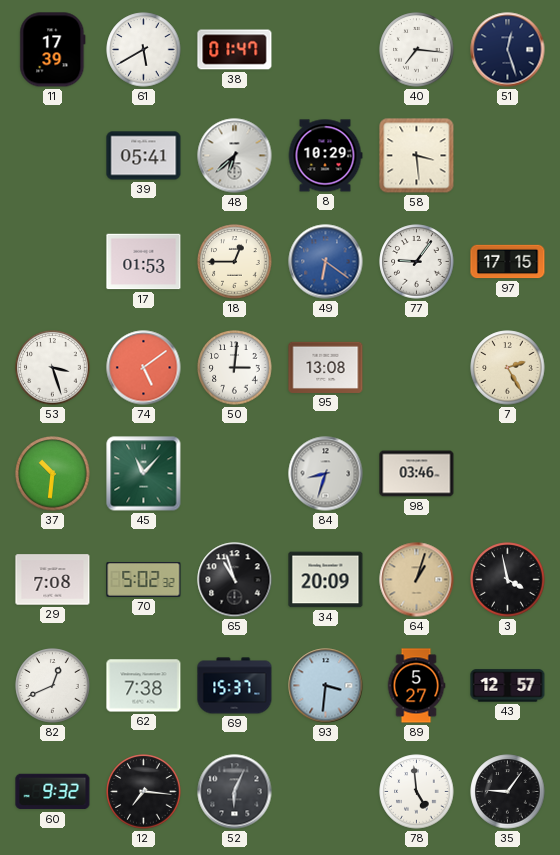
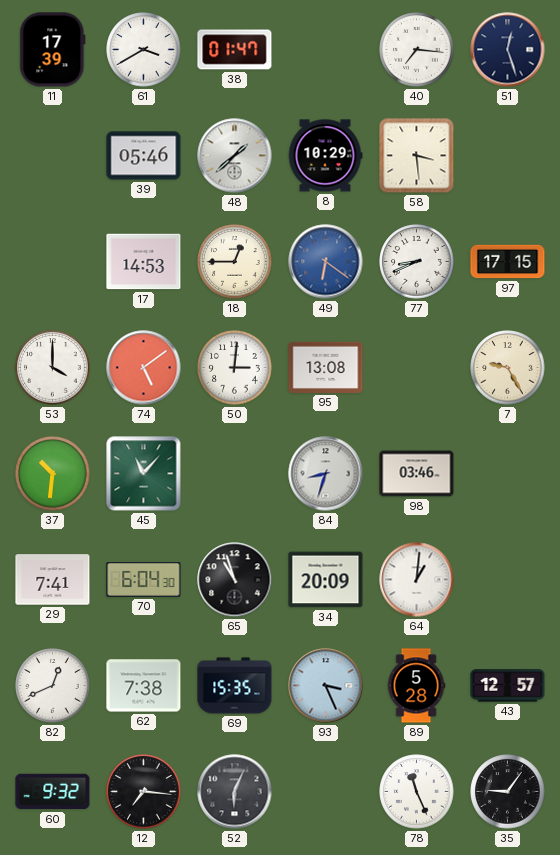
61: 5:40 -> 3:40
39: 05:41 -> 05:46
48: 6:38 -> 1:38
17: 01:53 -> 14:53
77: 9:06 -> 8:41
53: 3:27 -> 4:00
7: 2:25 -> 9:25
29: 7:08 -> 7:41
70: 5:02 -> 6:04
64: 1:03 -> 1:01
64 dial: champagne -> white
3: 3:58 -> none
69: 15:37 -> 15:35
93: 3:31 -> 3:26
89: 5:27 -> 5:28
78: 4:59 -> 11:26
